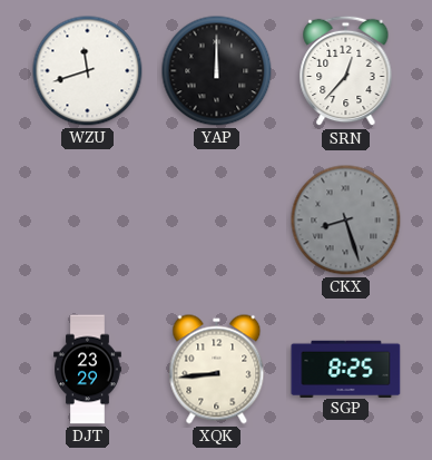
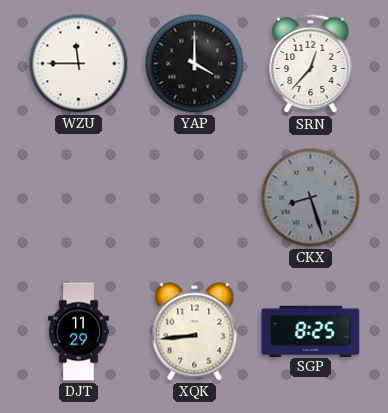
WZU: 11:42 -> 11:45
YAP: 12:00 -> 4:00
DJT: 23:29 -> 11:29
